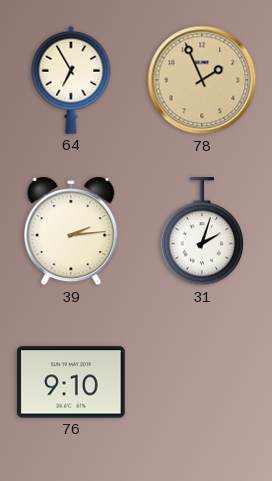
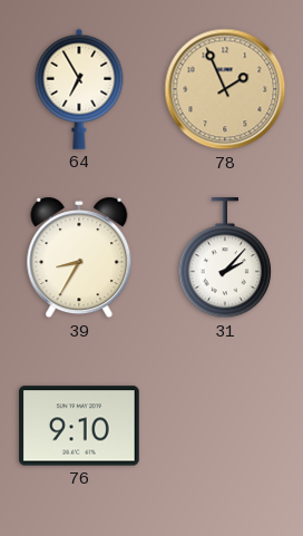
39: 2:14 -> 8:35
31: 2:03 -> 2:07
